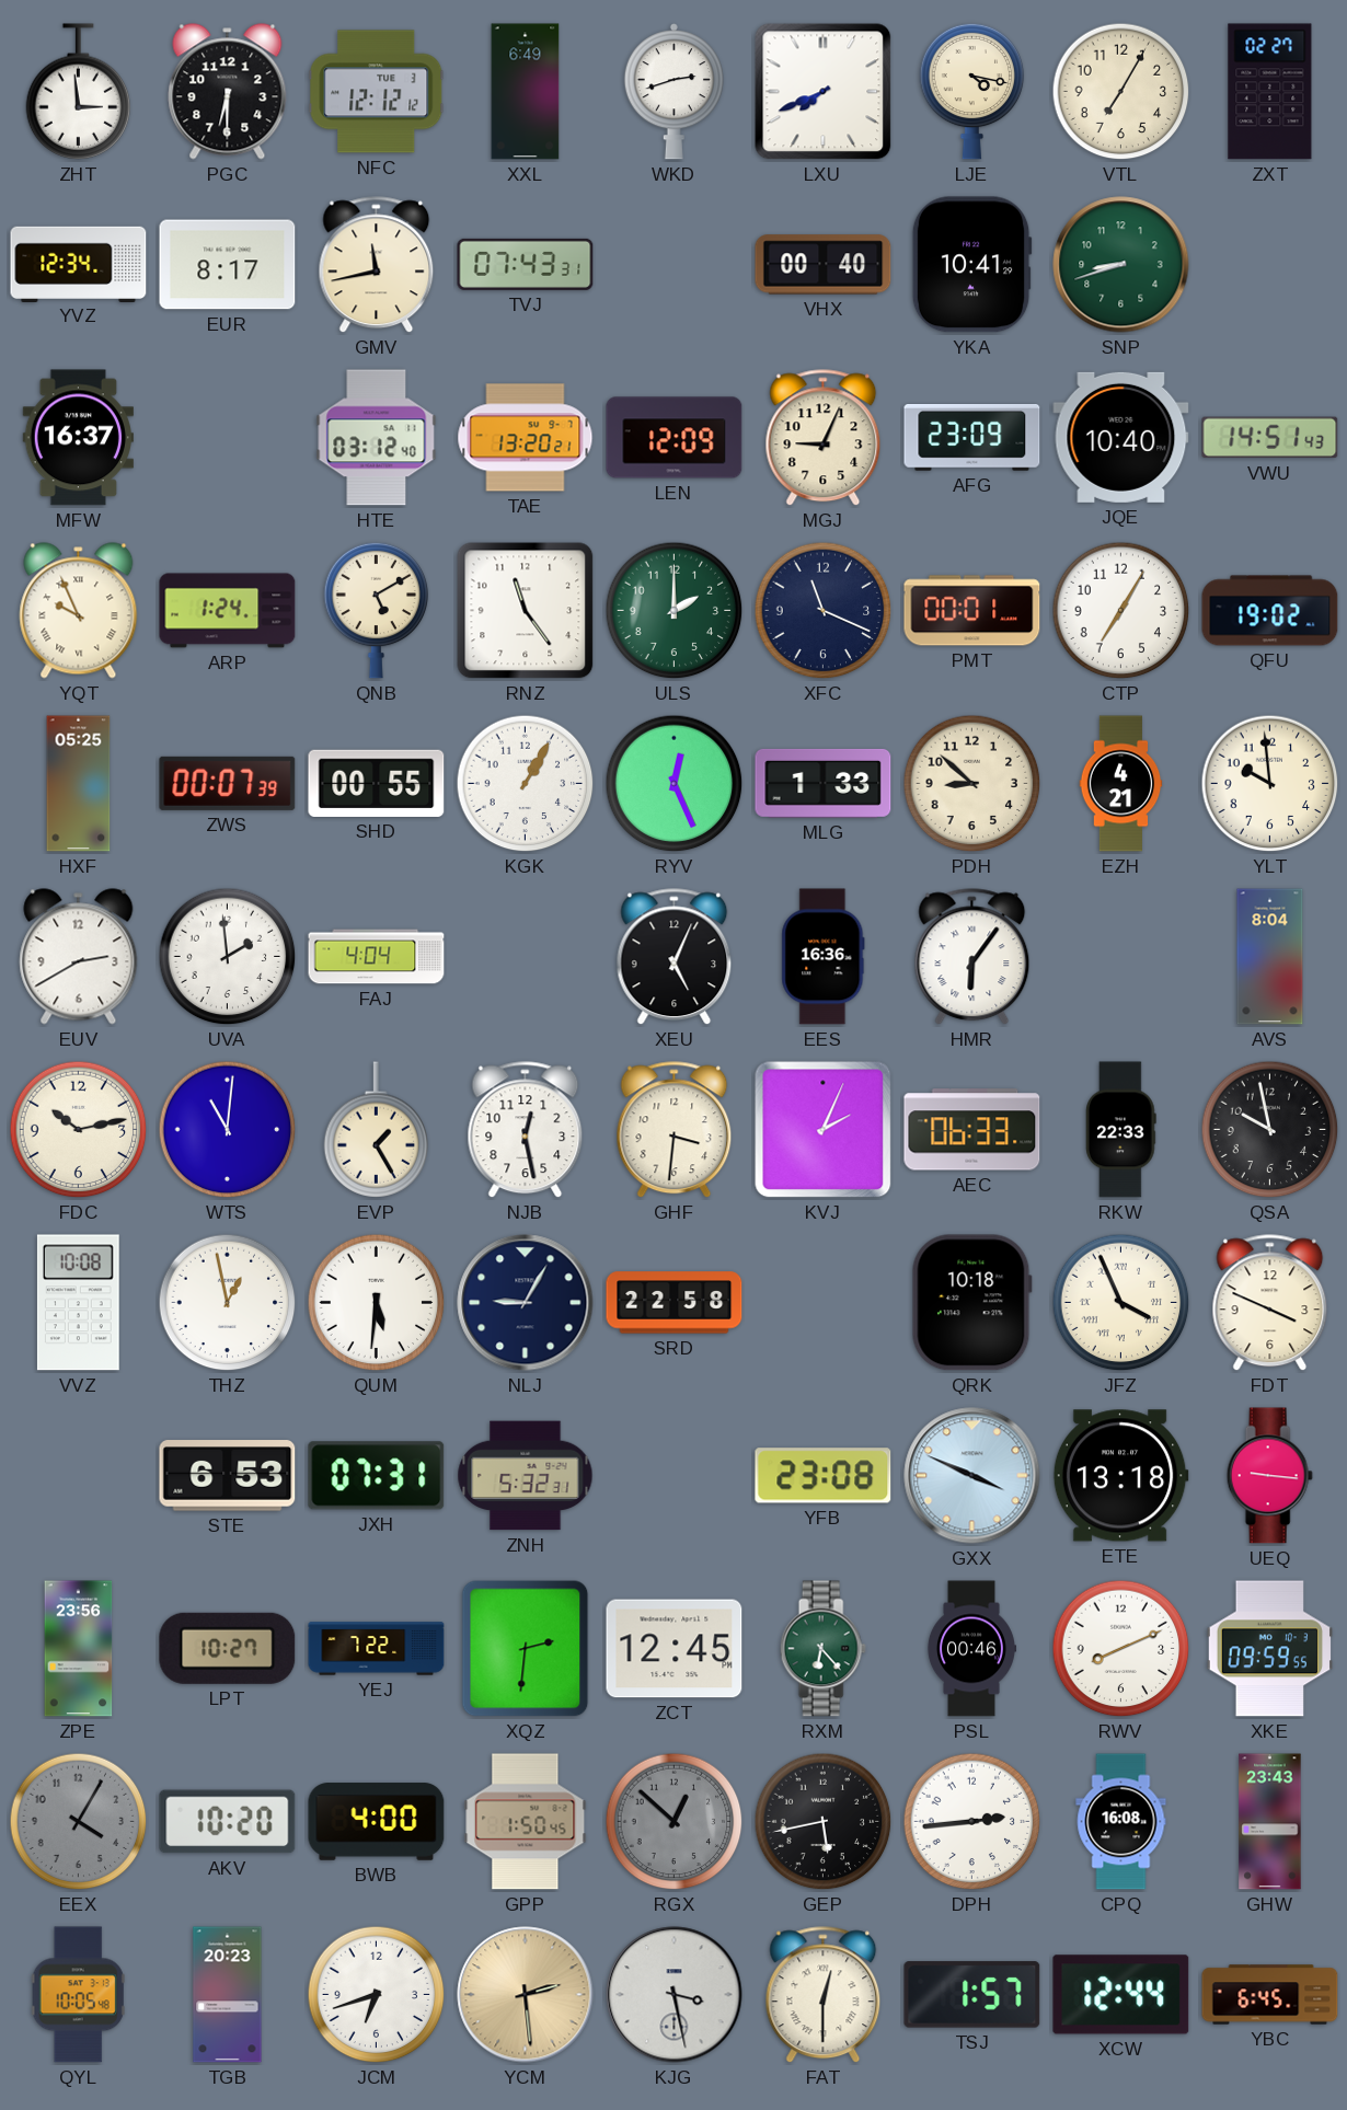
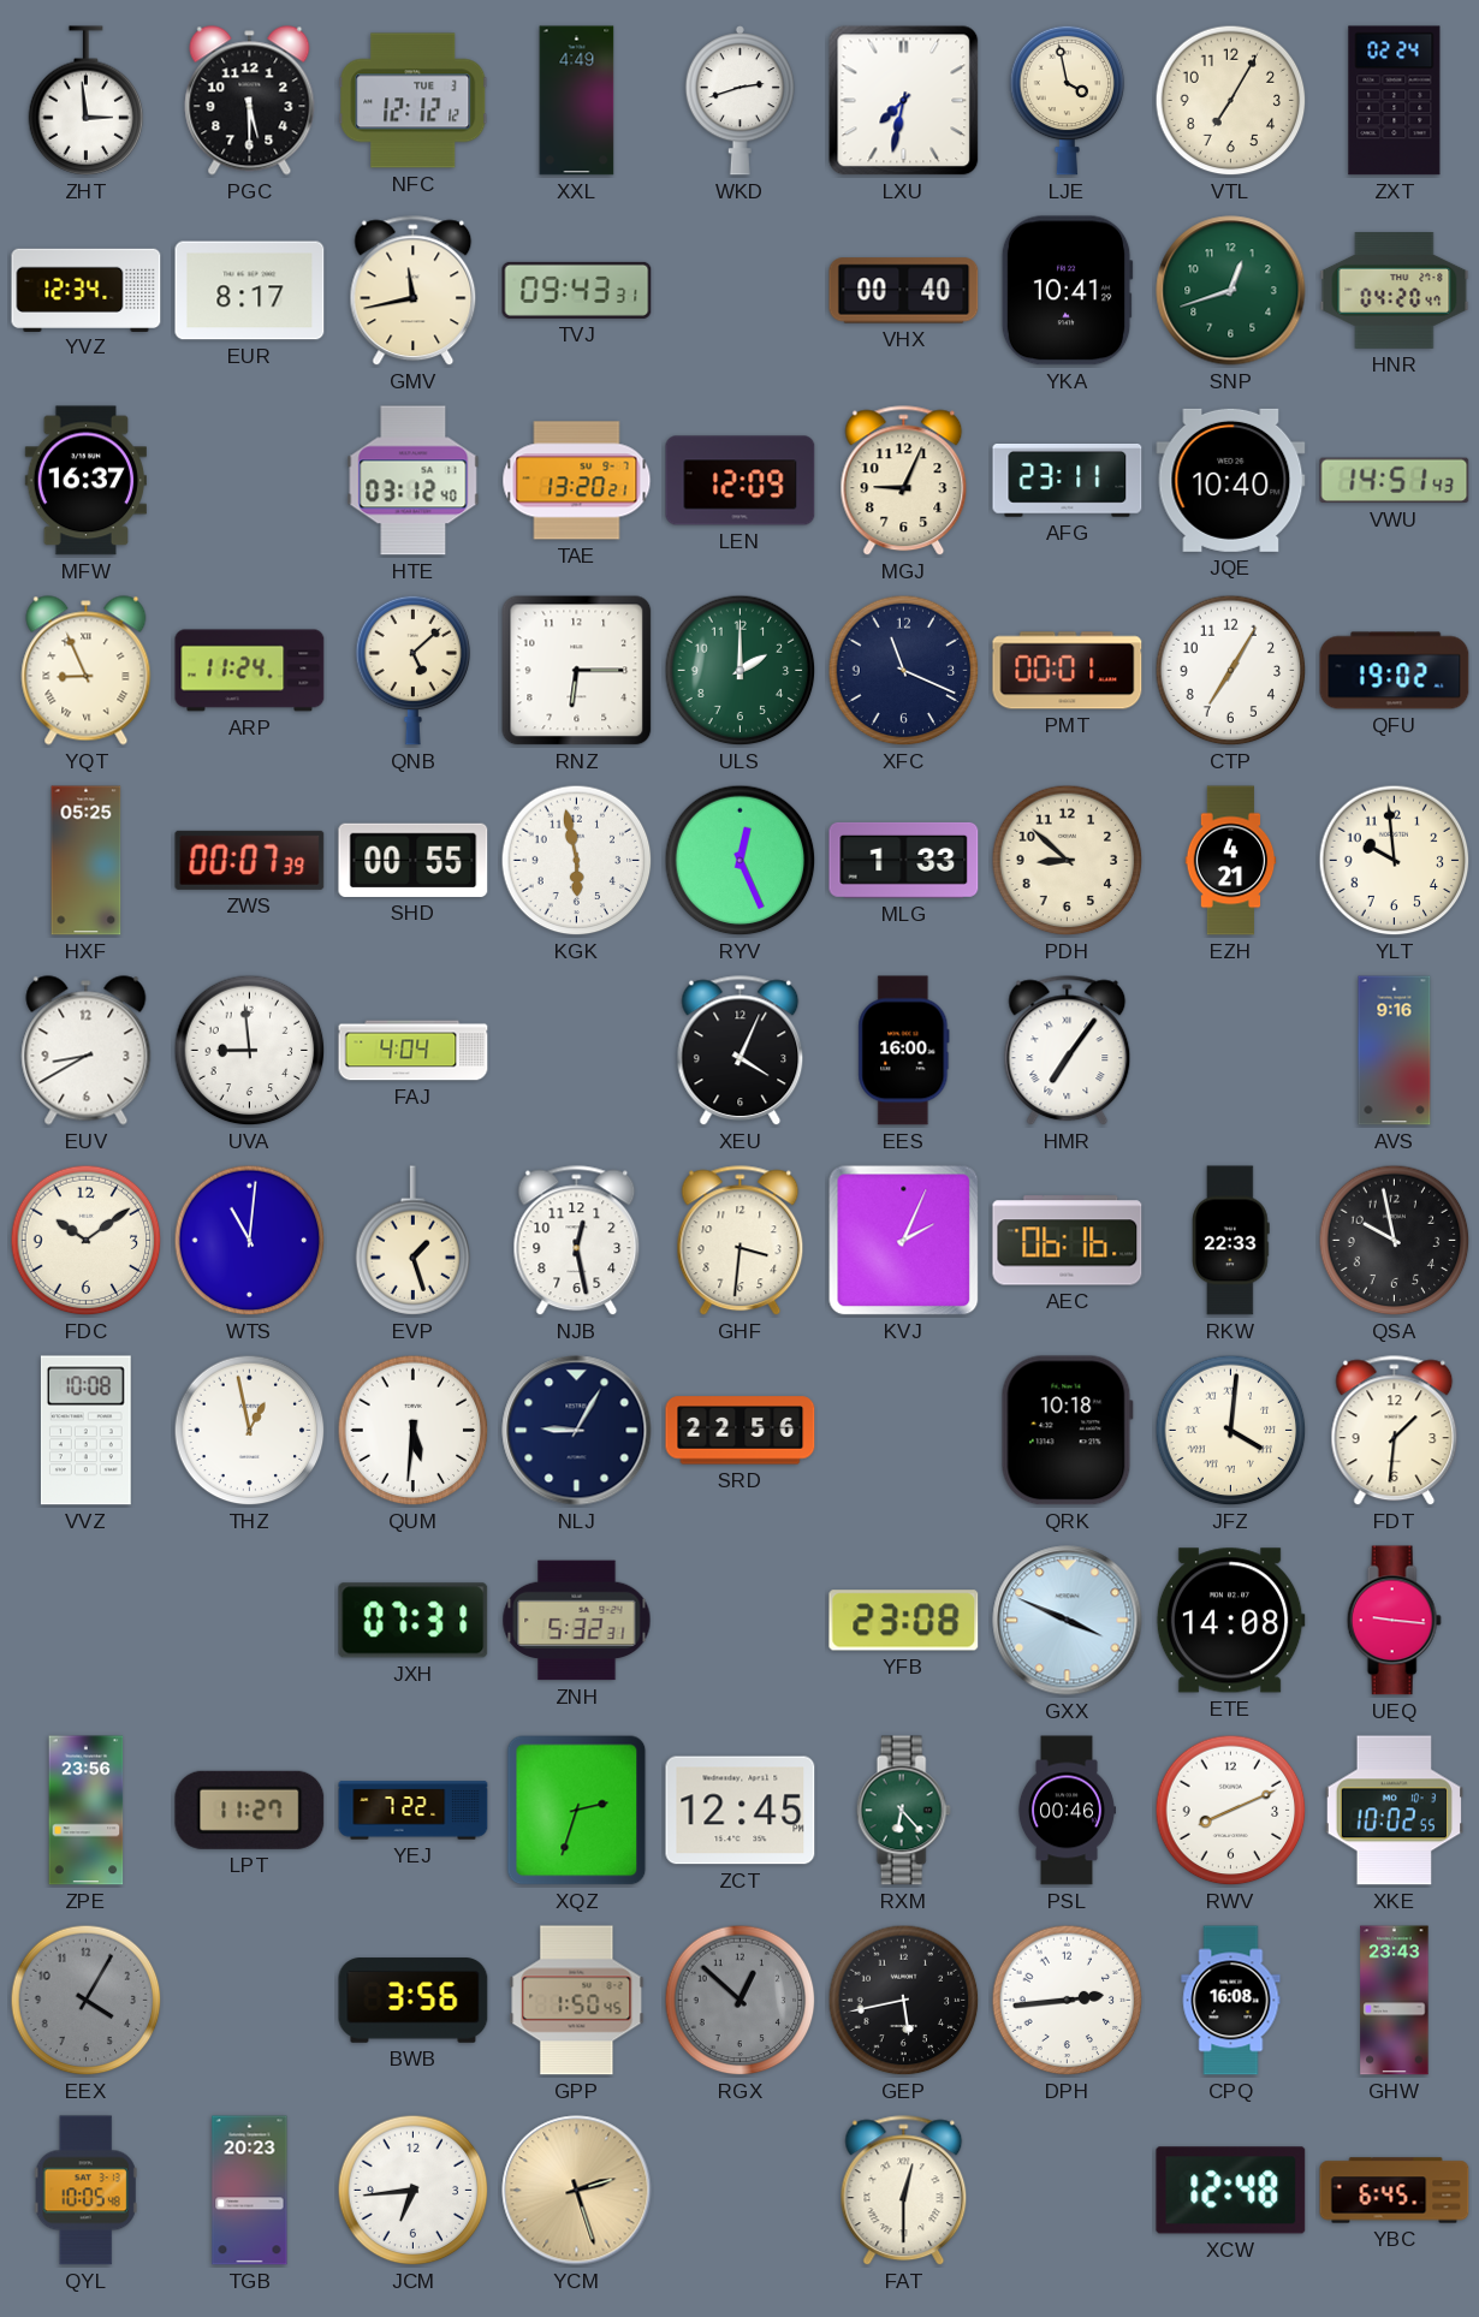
PGC: 6:30 -> 5:30
XXL: 6:49 -> 4:49
LXU: 7:41 -> 7:32
LJE: 4:17 -> 3:58
ZXT: 02:27 -> 02:24
TVJ: 07:43 -> 09:43
SNP: 8:42 -> 12:42
HNR: none -> 04:20
AFG: 23:09 -> 23:11
YQT: 9:56 -> 8:56
ARP: 1:24 -> 11:24
QNB: 5:10 -> 5:08
RNZ: 11:24 -> 6:15
KGK: 1:05 -> 5:58
EUV: 2:40 -> 8:40
UVA: 1:59 -> 8:59
XEU: 5:04 -> 4:04
EES: 16:36 -> 16:00
HMR: 6:06 -> 7:06
AVS: 8:04 -> 9:16
FDC: 10:13 -> 10:09
EVP: 1:25 -> 1:27
AEC: 06:33 -> 06:16
SRD: 22:58 -> 22:56
JFZ: 3:56 -> 4:01
FDT: 3:49 -> 1:31
STE: 6:53 -> none
ETE: 13:18 -> 14:08
LPT: 10:27 -> 11:27
XQZ: 2:31 -> 2:33
XKE: 09:59 -> 10:02
AKV: 10:20 -> none
BWB: 4:00 -> 3:56
JCM: 6:42 -> 6:44
YCM: 2:29 -> 2:27
KJG: 3:28 -> none
TSJ: 1:57 -> none
XCW: 12:44 -> 12:48
